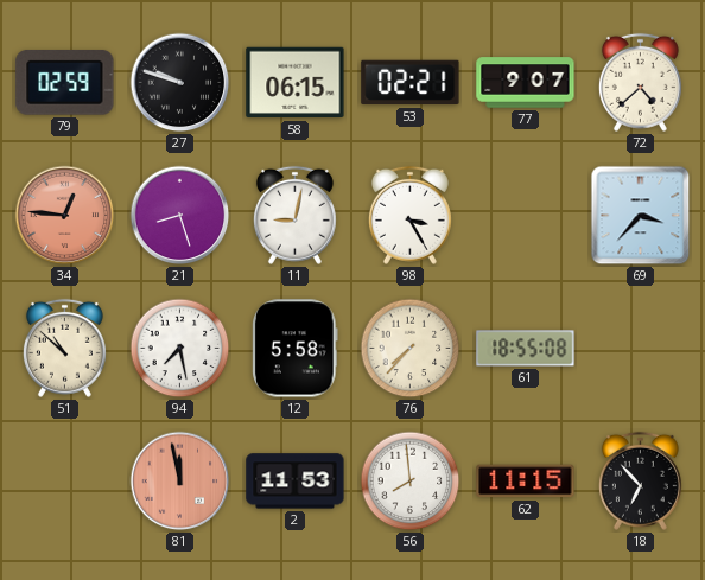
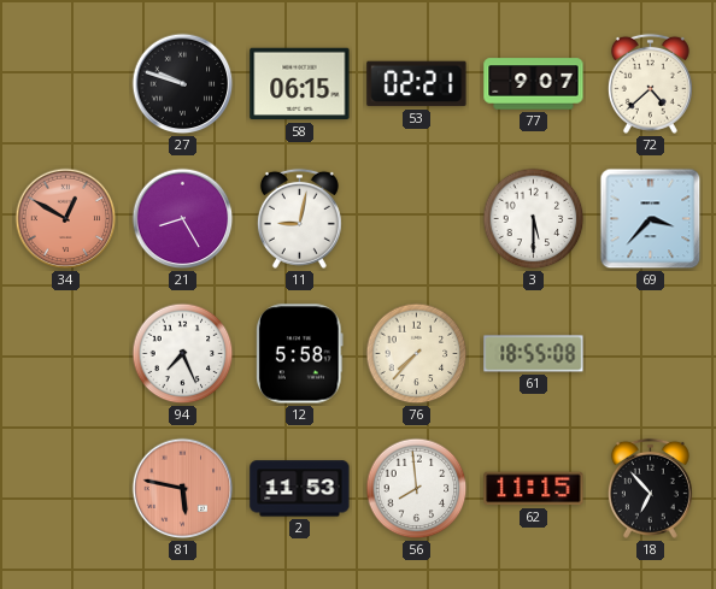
79: 02:59 -> none
34: 12:46 -> 12:50
21: 8:27 -> 8:25
98: 3:25 -> none
3: none -> 5:30
51: 10:52 -> none
94: 7:28 -> 7:26
81: 11:58 -> 5:47
